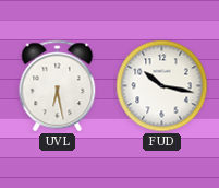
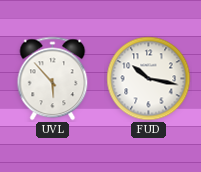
UVL: 6:28 -> 5:53
